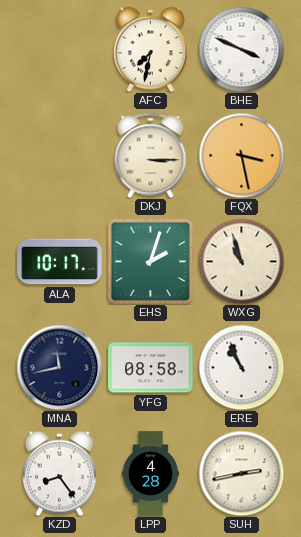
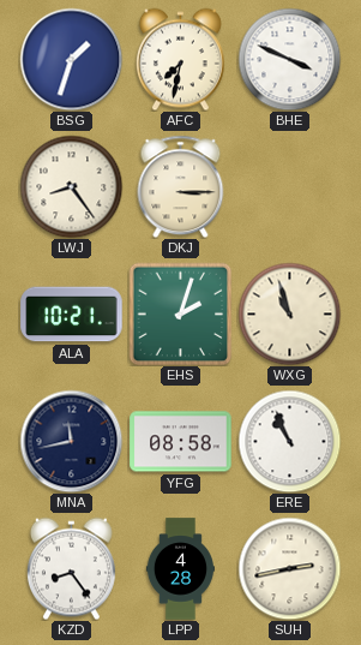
BSG: none -> 1:33
LWJ: none -> 8:24
FQX: 3:28 -> none
ALA: 10:17 -> 10:21
